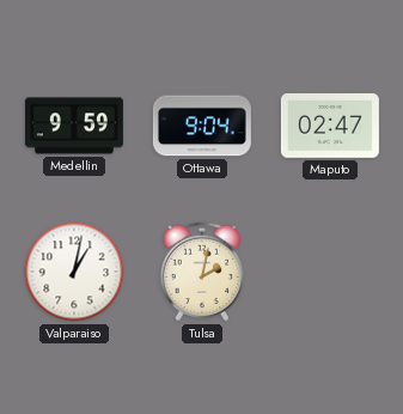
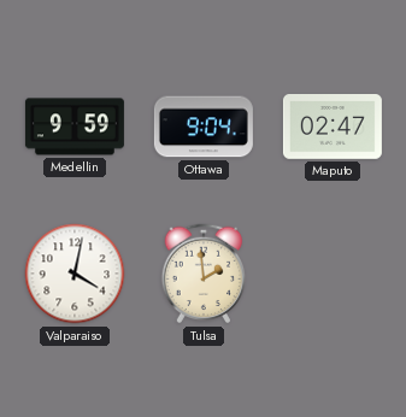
Valparaiso: 1:02 -> 4:02
Tulsa: 2:02 -> 1:59
